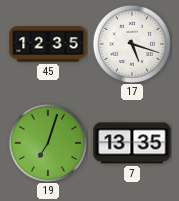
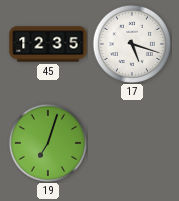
7: 13:35 -> none
